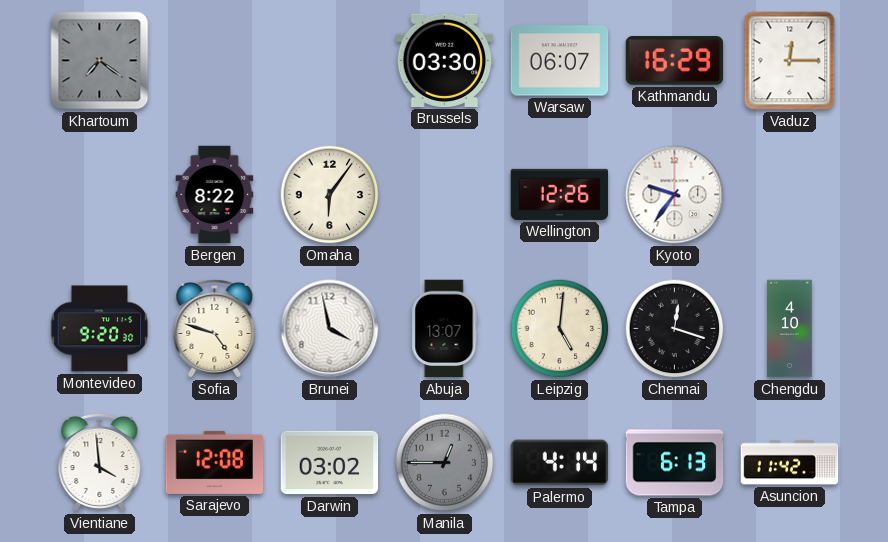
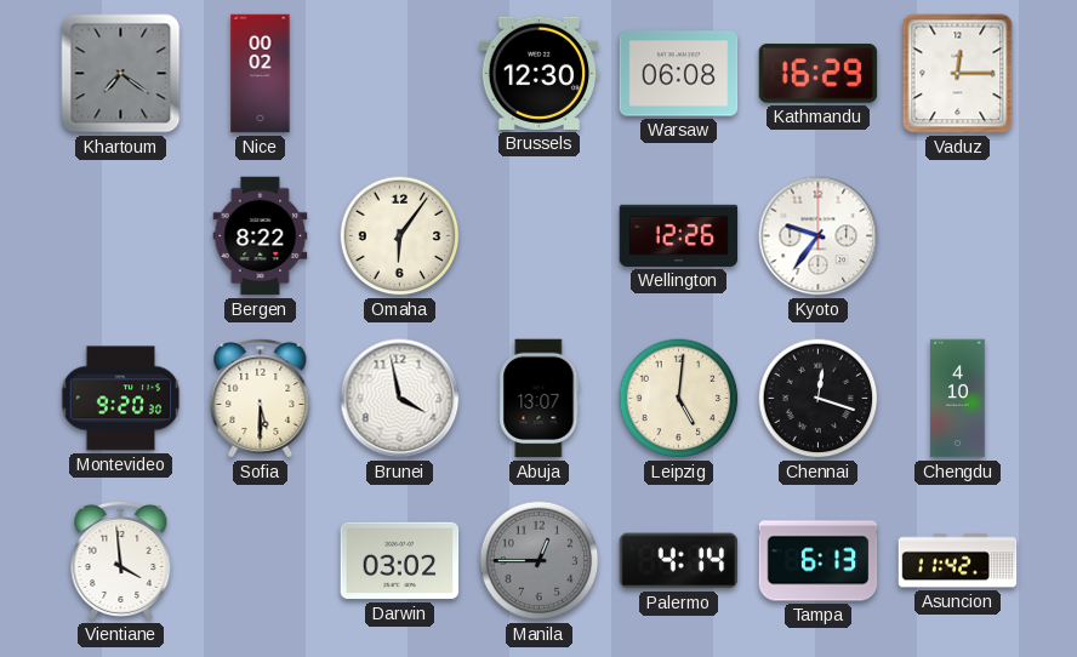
Nice: none -> 00:02
Brussels: 03:30 -> 12:30
Warsaw: 06:07 -> 06:08
Sofia: 4:48 -> 5:30
Sarajevo: 12:08 -> none
